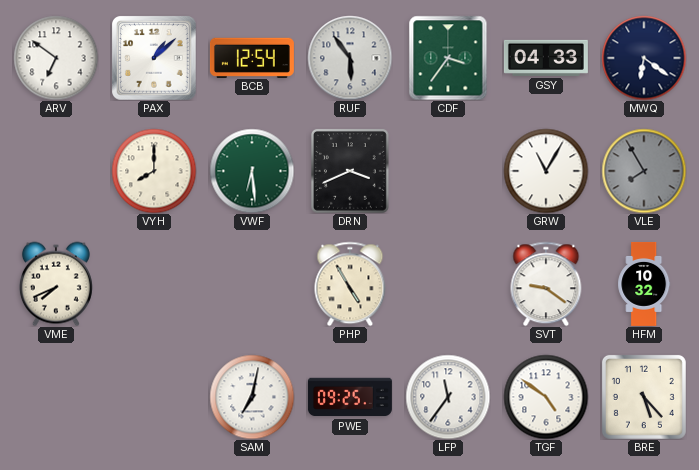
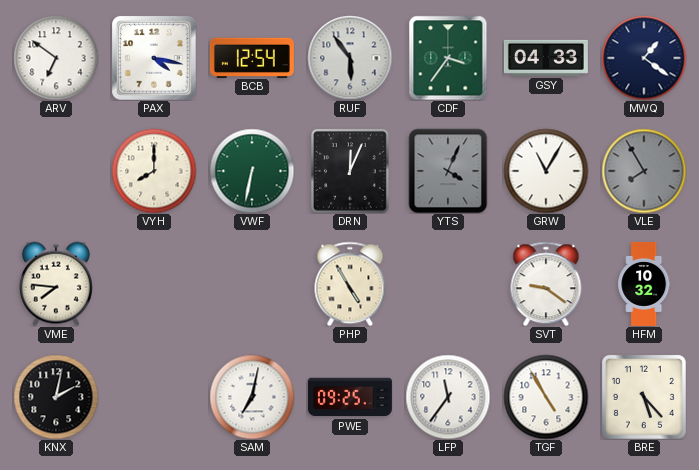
PAX: 1:08 -> 4:17
MWQ: 6:21 -> 1:21
VWF: 6:29 -> 6:32
DRN: 3:41 -> 12:04
YTS: none -> 4:04
VME: 7:41 -> 7:46
KNX: none -> 2:02
TGF: 4:51 -> 4:55
